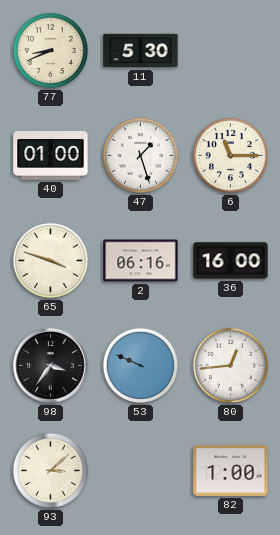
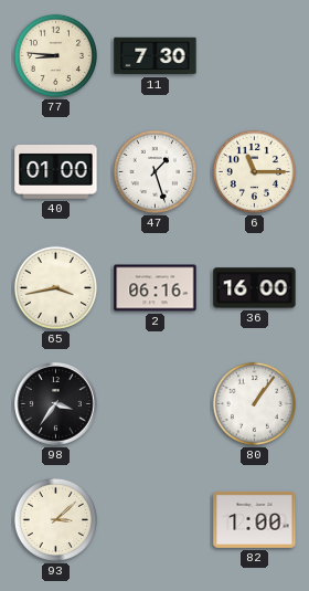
77: 8:41 -> 8:46
11: 5:30 -> 7:30
65: 3:48 -> 3:43
53: 9:49 -> none
80: 12:44 -> 1:06
